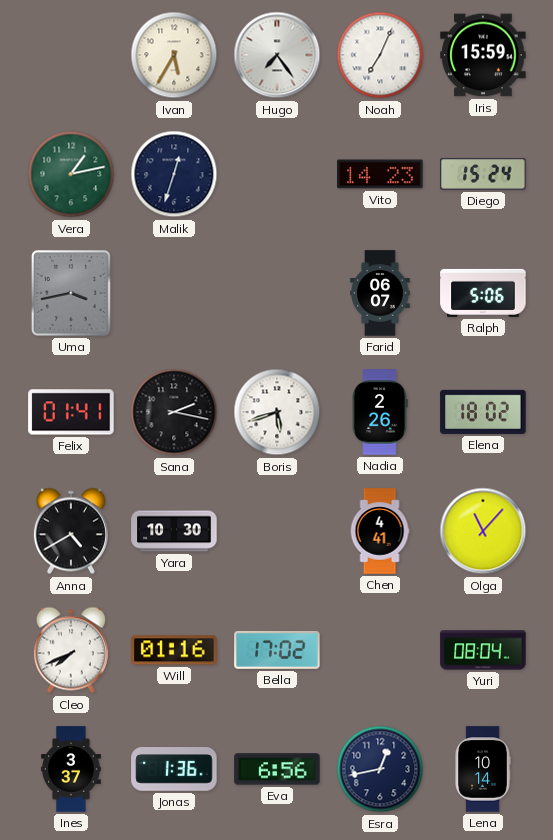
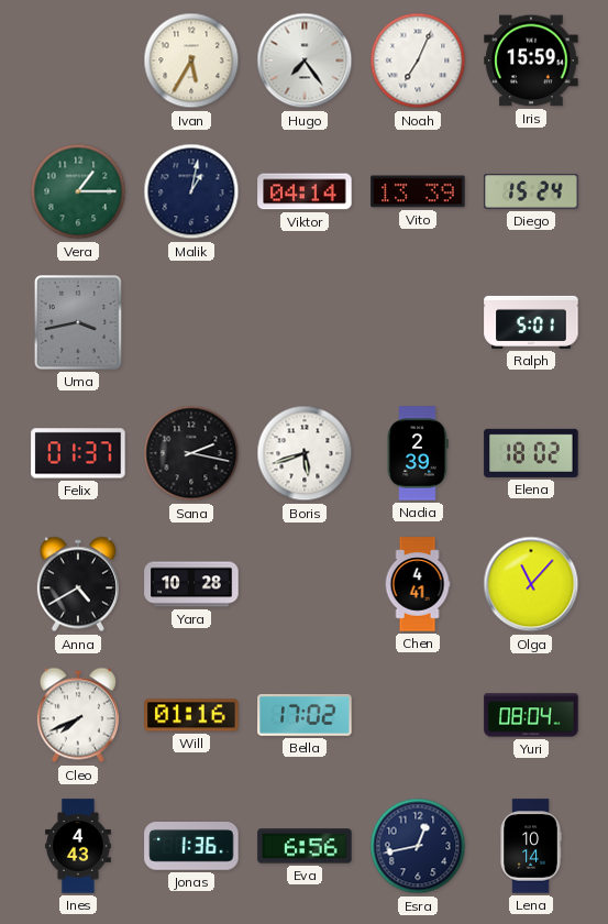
Vera: 1:13 -> 1:15
Malik: 12:33 -> 1:02
Viktor: none -> 04:14
Vito: 14:23 -> 13:39
Farid: 06:07 -> none
Ralph: 5:06 -> 5:01
Felix: 01:41 -> 01:37
Nadia: 2:26 -> 2:39
Yara: 10:30 -> 10:28
Ines: 3:37 -> 4:43
